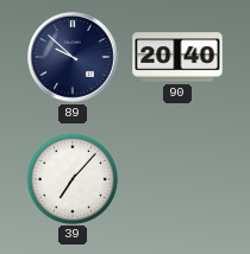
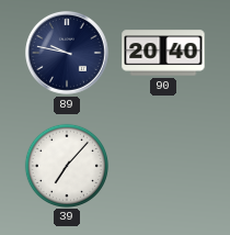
89: 9:52 -> 9:47
